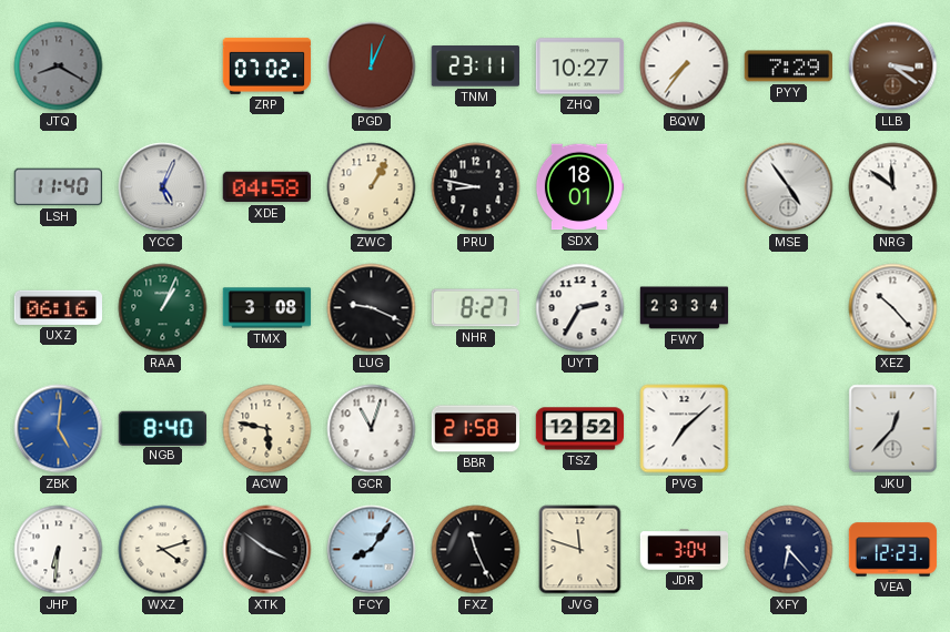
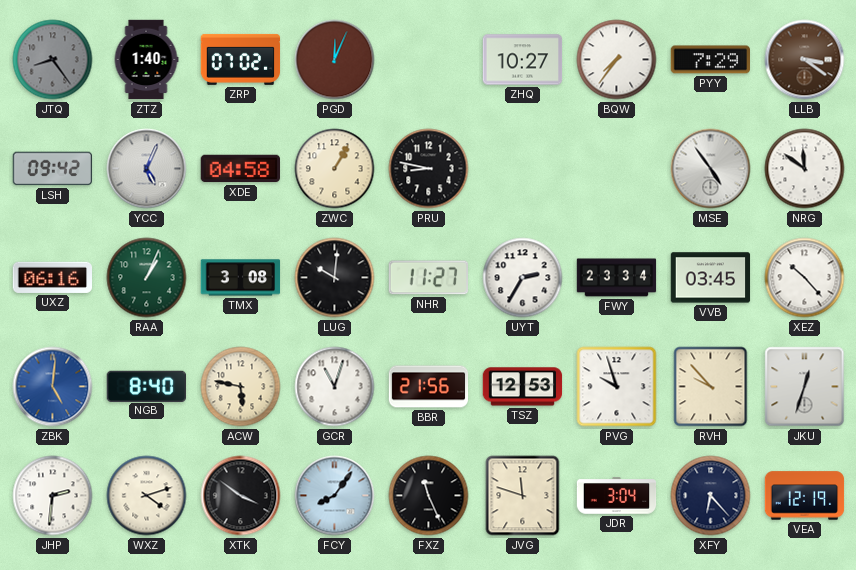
JTQ: 8:20 -> 8:24
ZTZ: none -> 1:40
TNM: 23:11 -> none
LSH: 11:40 -> 09:42
SDX: 18:01 -> none
LUG: 9:19 -> 10:01
NHR: 8:27 -> 11:27
VVB: none -> 03:45
BBR: 21:58 -> 21:56
TSZ: 12:52 -> 12:53
PVG: 7:08 -> 9:57
RVH: none -> 9:53
JKU: 12:37 -> 12:33
JHP: 6:31 -> 2:31
VEA: 12:23 -> 12:19
